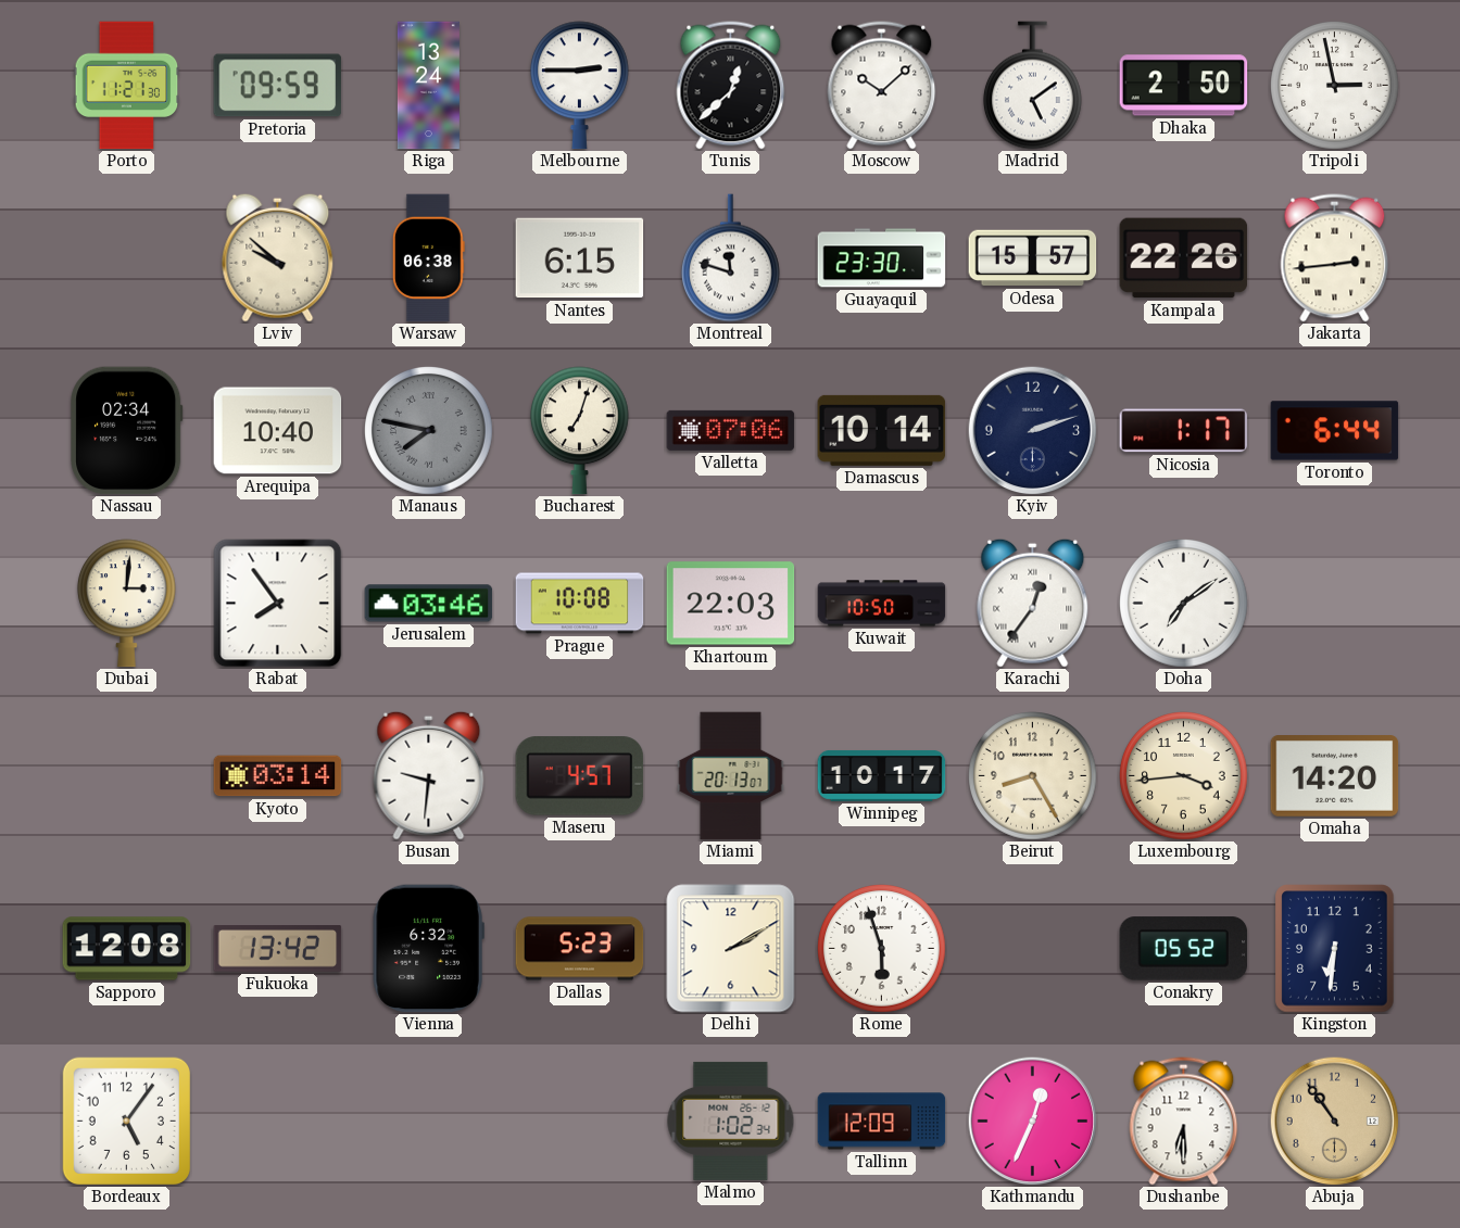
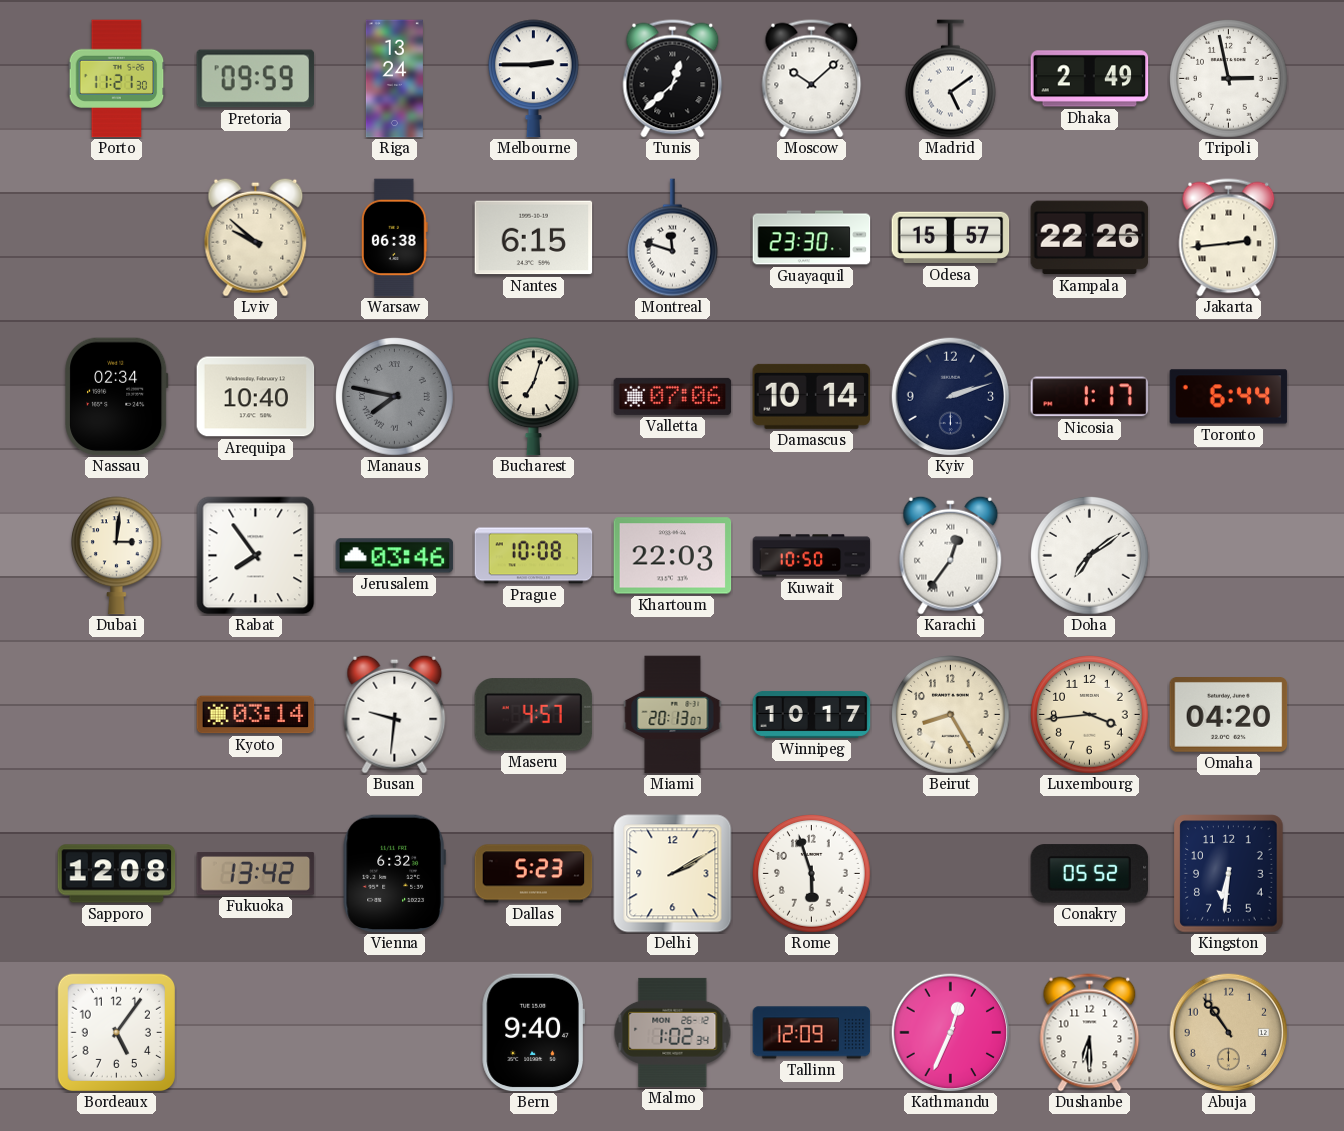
Dhaka: 2:50 -> 2:49
Omaha: 14:20 -> 04:20
Bern: none -> 9:40
